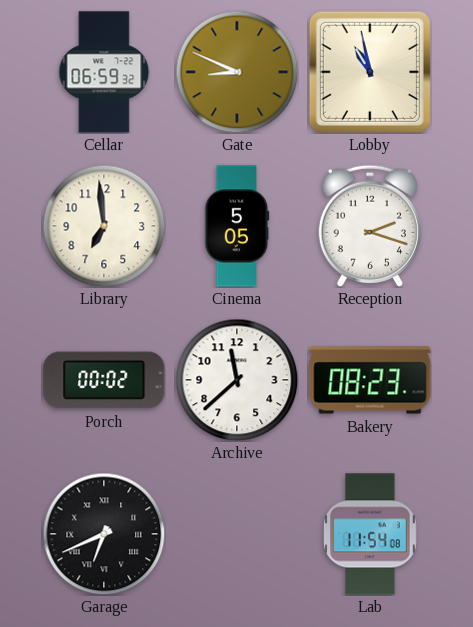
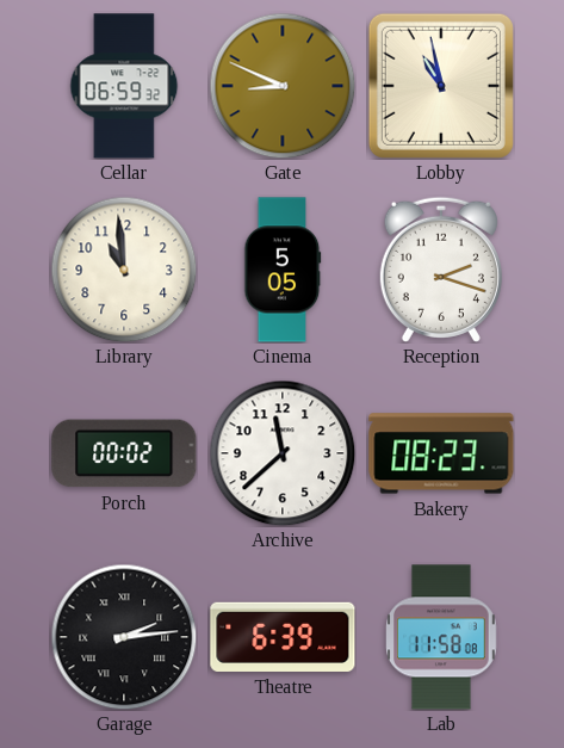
Library: 6:59 -> 10:59
Garage: 6:41 -> 2:14
Theatre: none -> 6:39
Lab: 11:54 -> 11:58
